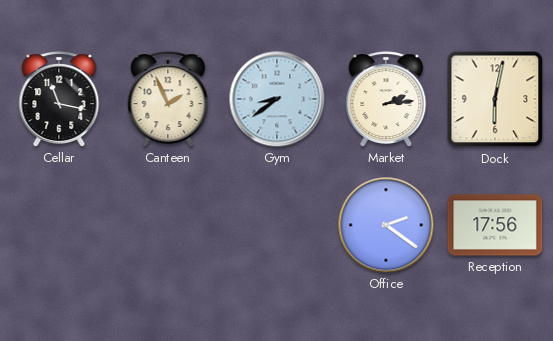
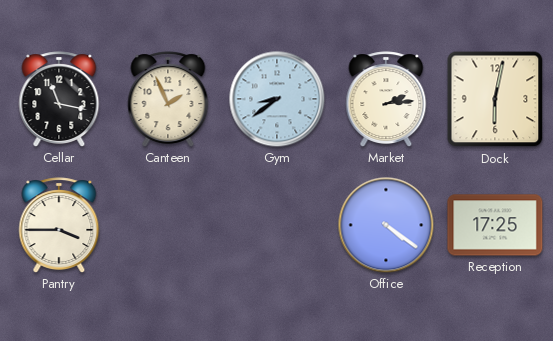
Pantry: none -> 3:45
Office: 2:21 -> 4:21
Reception: 17:56 -> 17:25
